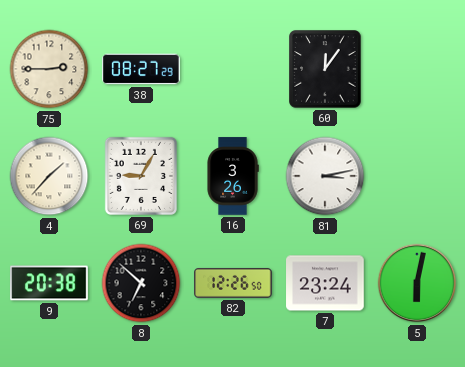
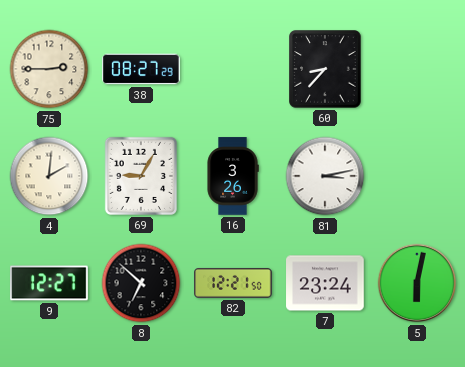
60: 12:06 -> 8:37
4: 1:37 -> 2:01
9: 20:38 -> 12:27
82: 12:26 -> 12:21
